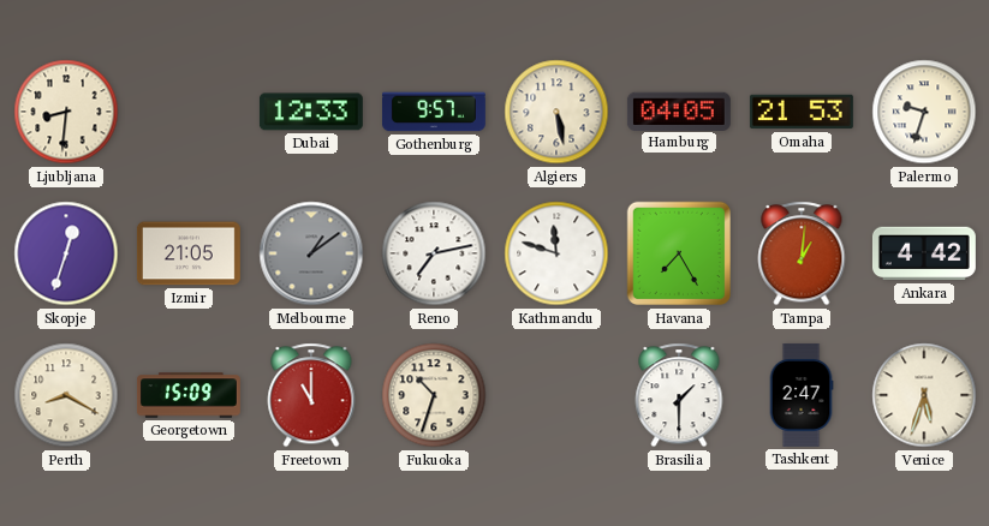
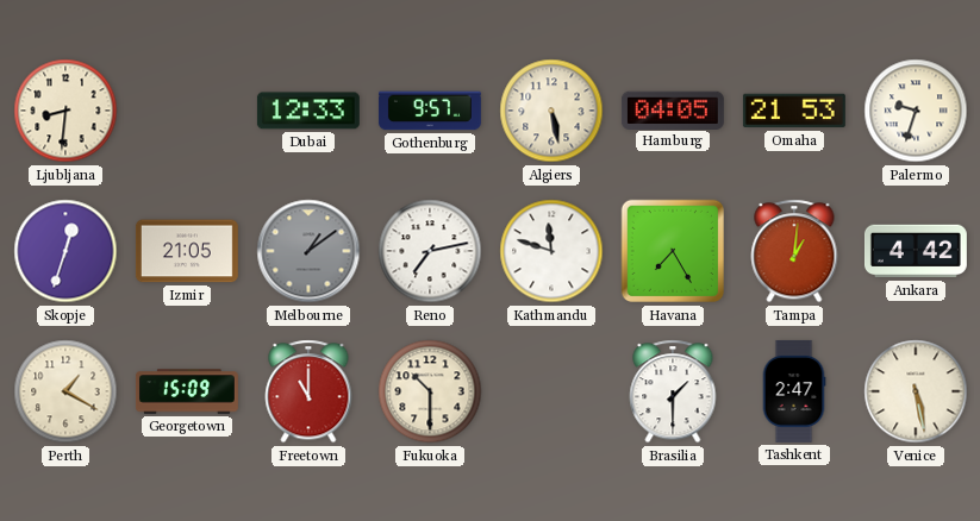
Perth: 8:20 -> 1:20
Fukuoka: 10:33 -> 10:30
Venice: 5:33 -> 5:28
